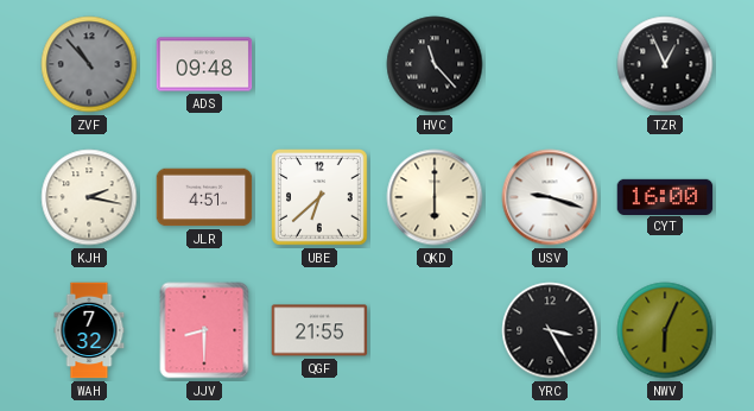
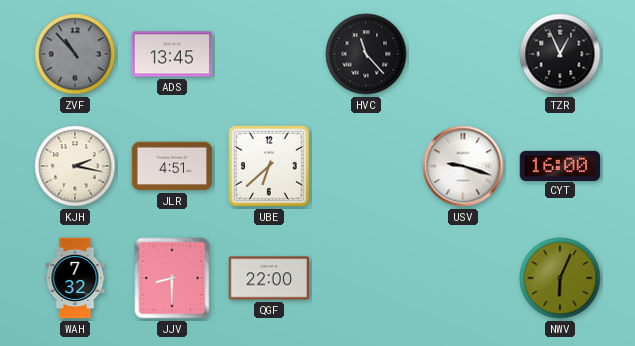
ADS: 09:48 -> 13:45
QKD: 6:00 -> none
QGF: 21:55 -> 22:00
YRC: 3:25 -> none
